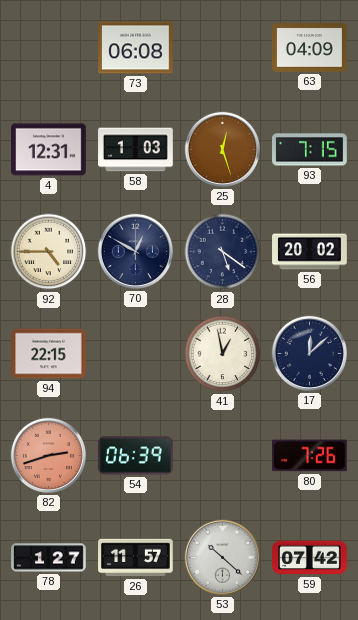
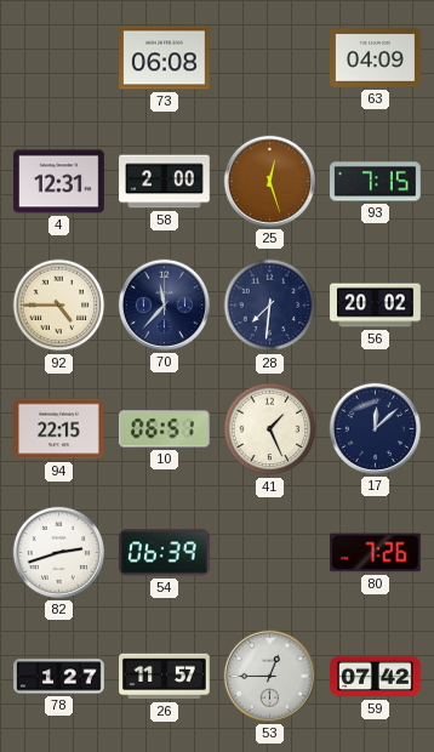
58: 1:03 -> 2:00
70: 12:50 -> 11:37
28: 5:21 -> 7:31
10: none -> 06:51
41: 12:58 -> 1:26
82 dial: salmon -> white
53: 10:22 -> 12:45
